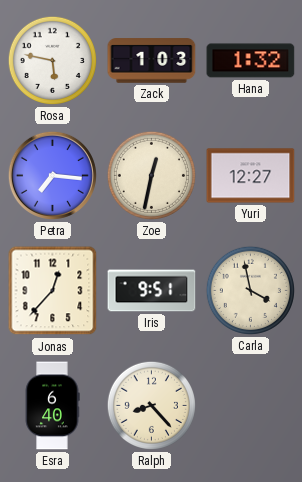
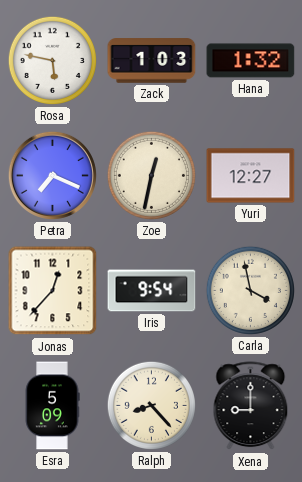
Petra: 7:16 -> 7:19
Iris: 9:51 -> 9:54
Esra: 6:40 -> 5:09
Xena: none -> 9:00
